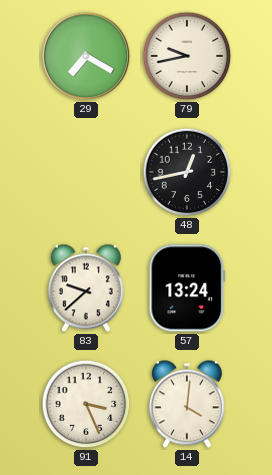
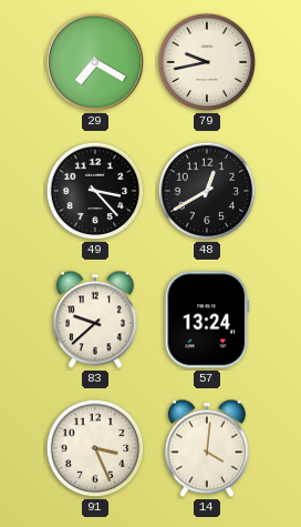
49: none -> 3:23
48: 12:43 -> 12:40
